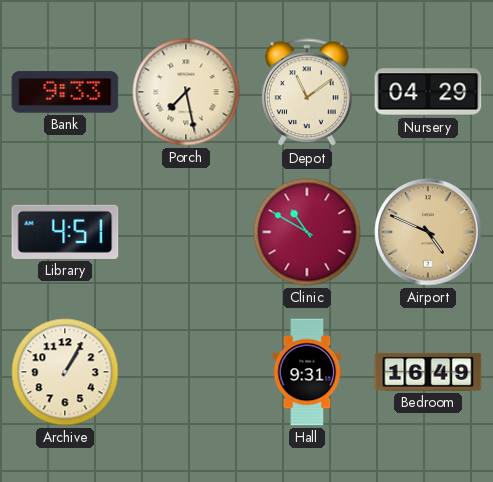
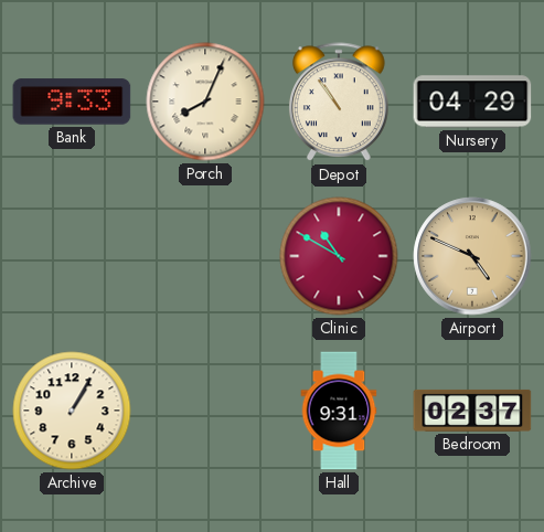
Porch: 7:28 -> 8:04
Depot: 11:09 -> 10:54
Library: 4:51 -> none
Bedroom: 16:49 -> 02:37
